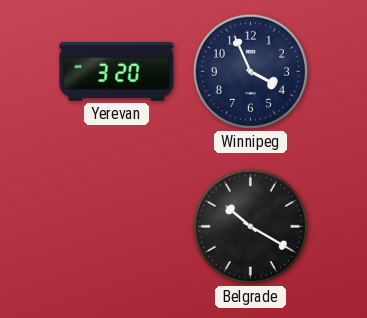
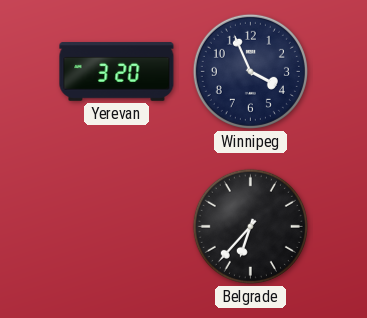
Belgrade: 10:20 -> 6:37
